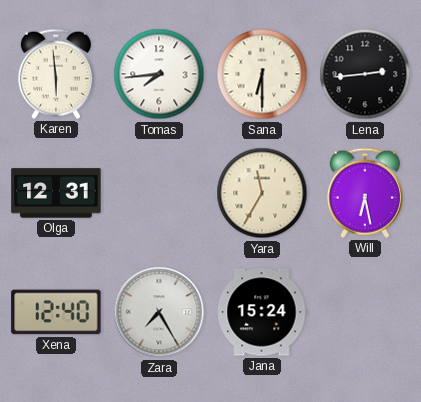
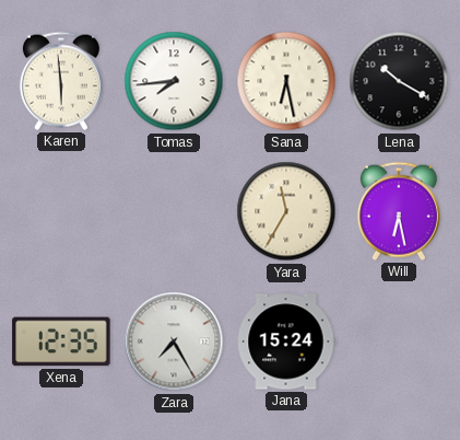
Sana: 6:30 -> 6:28
Lena: 2:44 -> 10:20
Olga: 12:31 -> none
Xena: 12:40 -> 12:35
